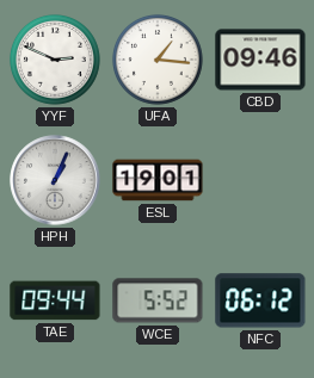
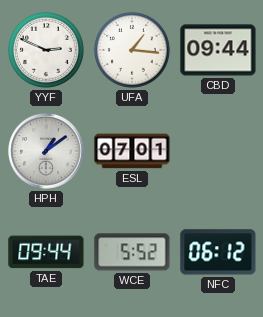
CBD: 09:46 -> 09:44
HPH: 1:04 -> 1:09
ESL: 19:01 -> 07:01
